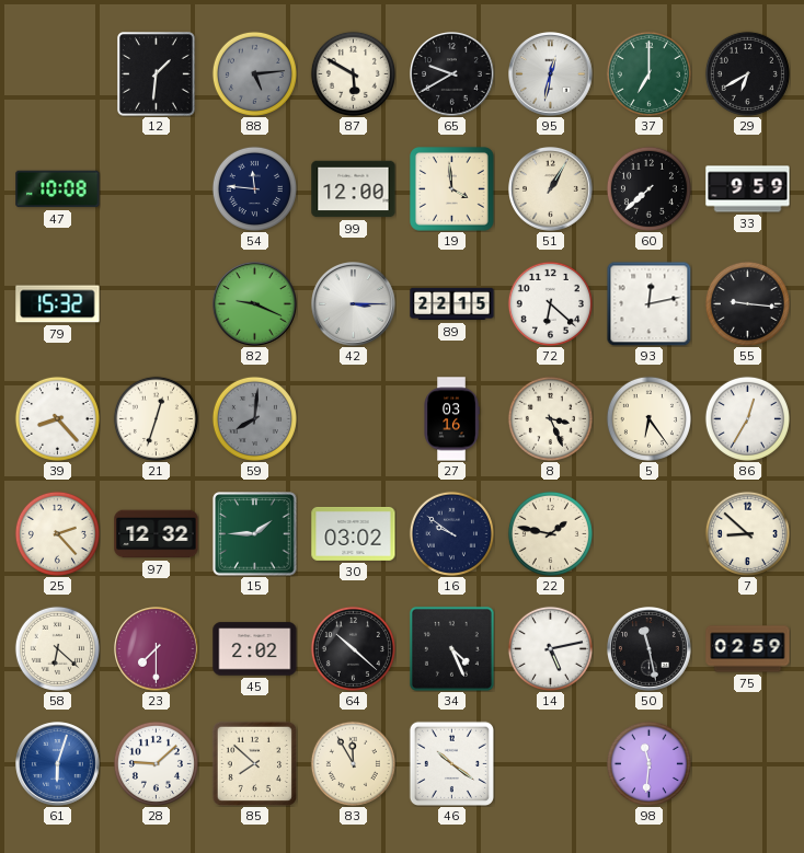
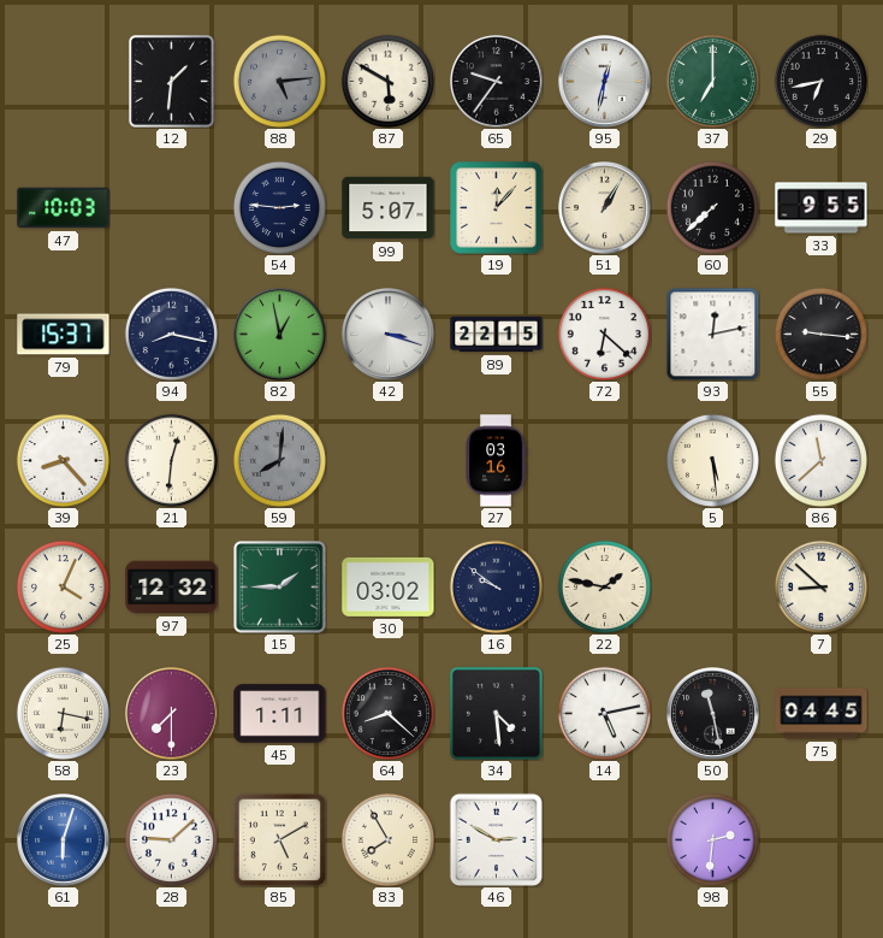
65: 9:40 -> 9:36
29: 6:40 -> 6:43
47: 10:08 -> 10:03
54: 11:46 -> 2:46
99: 12:00 -> 5:07
19: 3:59 -> 12:07
33: 9:59 -> 9:55
79: 15:32 -> 15:37
94: none -> 8:17
82: 9:19 -> 12:58
42: 3:15 -> 3:18
21: 12:33 -> 12:31
8: 3:26 -> none
5: 6:24 -> 5:29
86: 12:35 -> 11:38
25: 2:23 -> 4:04
58: 6:22 -> 6:17
45: 2:02 -> 1:11
64: 10:22 -> 8:22
34: 4:26 -> 4:29
75: 02:59 -> 04:45
85: 7:52 -> 5:10
83: 11:55 -> 7:55
46: 10:21 -> 2:50
98: 11:31 -> 2:31
